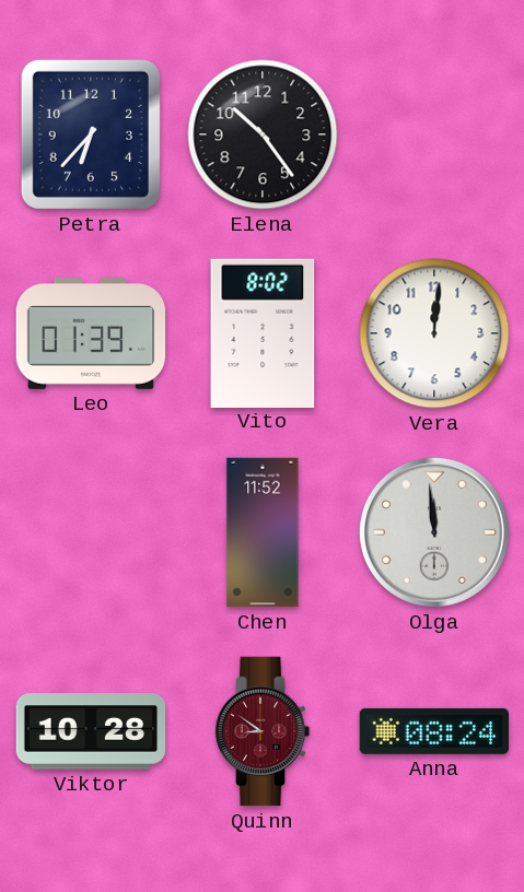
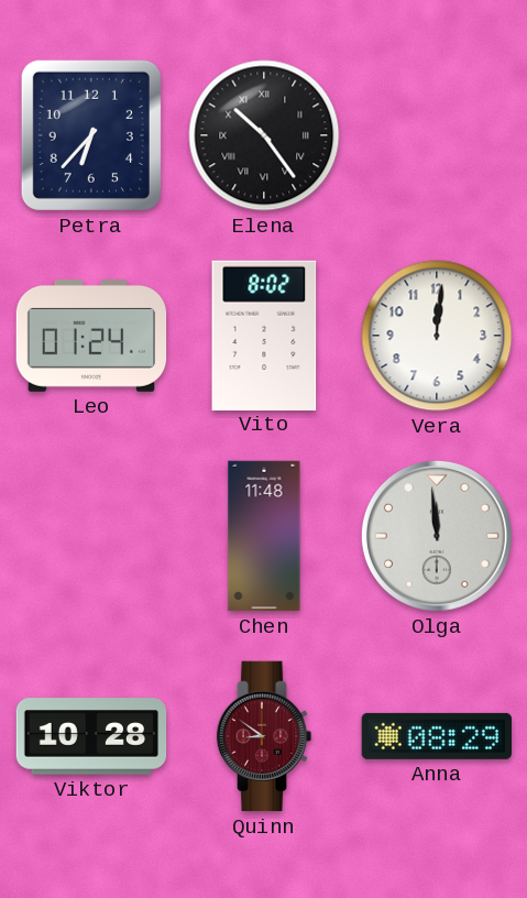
Elena numerals: Arabic -> Roman
Leo: 01:39 -> 01:24
Chen: 11:52 -> 11:48
Anna: 08:24 -> 08:29
